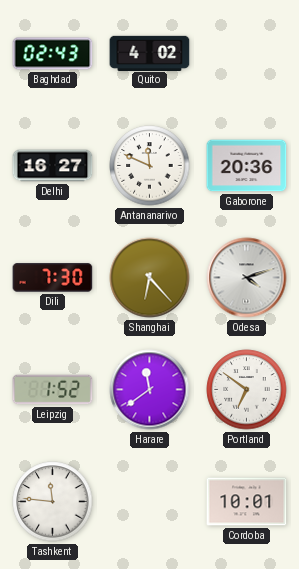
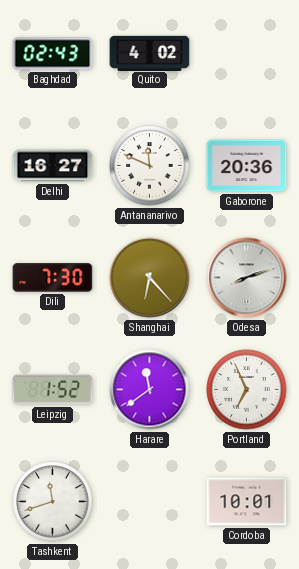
Odesa: 4:12 -> 8:12
Portland: 6:51 -> 6:56
Tashkent: 11:46 -> 11:42
